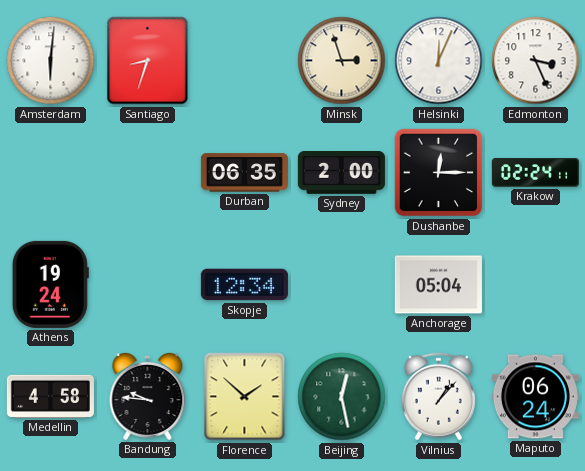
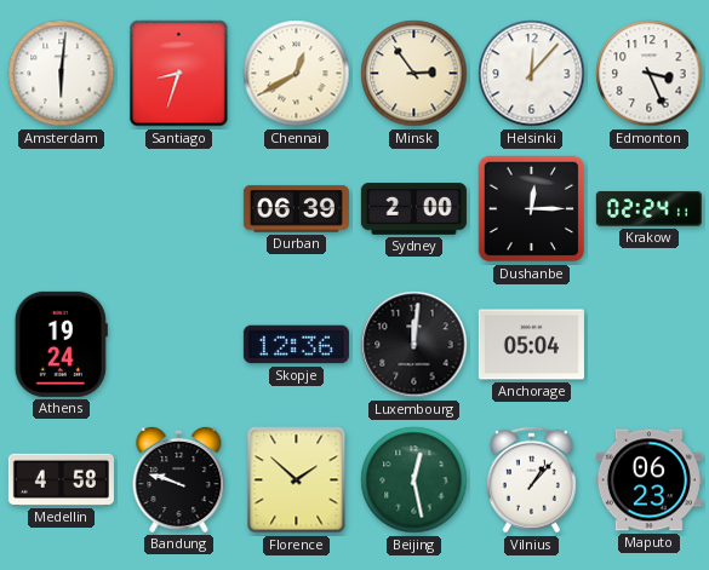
Chennai: none -> 12:40
Minsk: 2:57 -> 2:54
Helsinki: 12:04 -> 12:07
Durban: 06:35 -> 06:39
Skopje: 12:34 -> 12:36
Luxembourg: none -> 12:01
Bandung: 9:46 -> 9:48
Maputo: 06:24 -> 06:23
